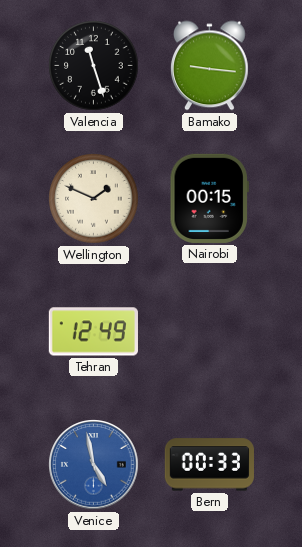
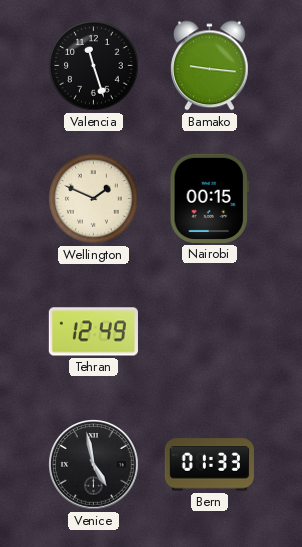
Venice dial: blue -> black
Bern: 00:33 -> 01:33
